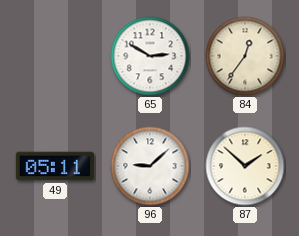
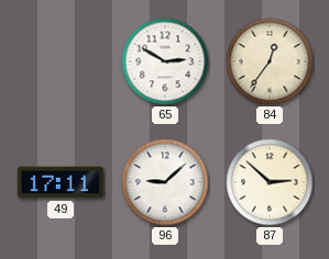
49: 05:11 -> 17:11
87: 1:52 -> 2:52
